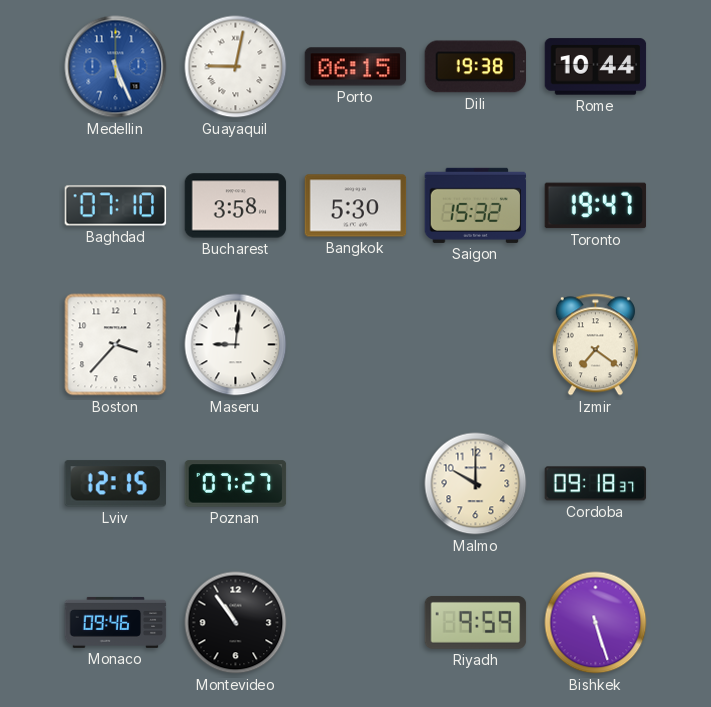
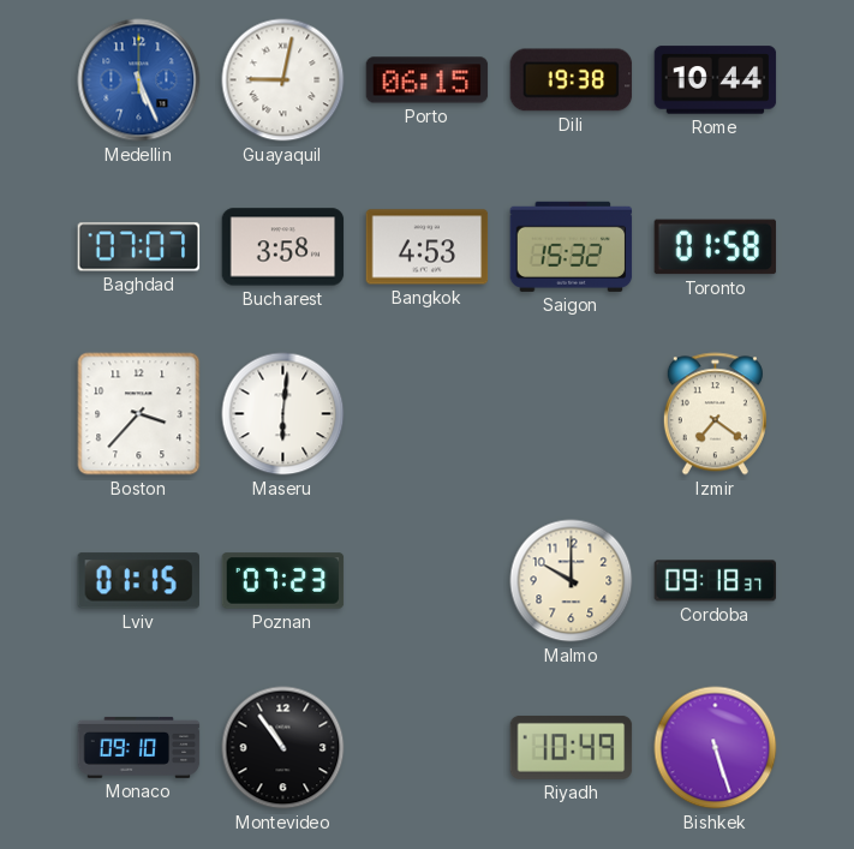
Baghdad: 07:10 -> 07:07
Bangkok: 5:30 -> 4:53
Toronto: 19:47 -> 01:58
Maseru: 9:01 -> 6:01
Lviv: 12:15 -> 01:15
Poznan: 07:27 -> 07:23
Monaco: 09:46 -> 09:10
Riyadh: 9:59 -> 10:49
